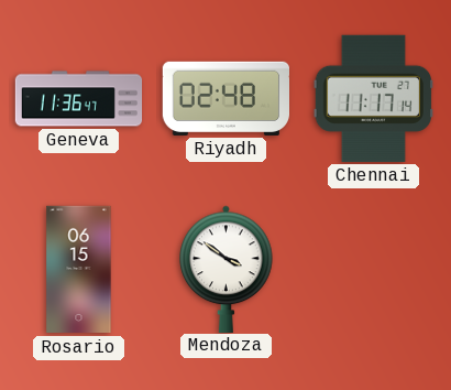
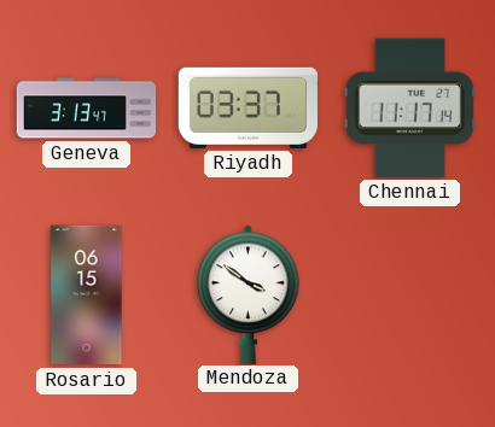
Geneva: 11:36 -> 3:13
Riyadh: 02:48 -> 03:37
